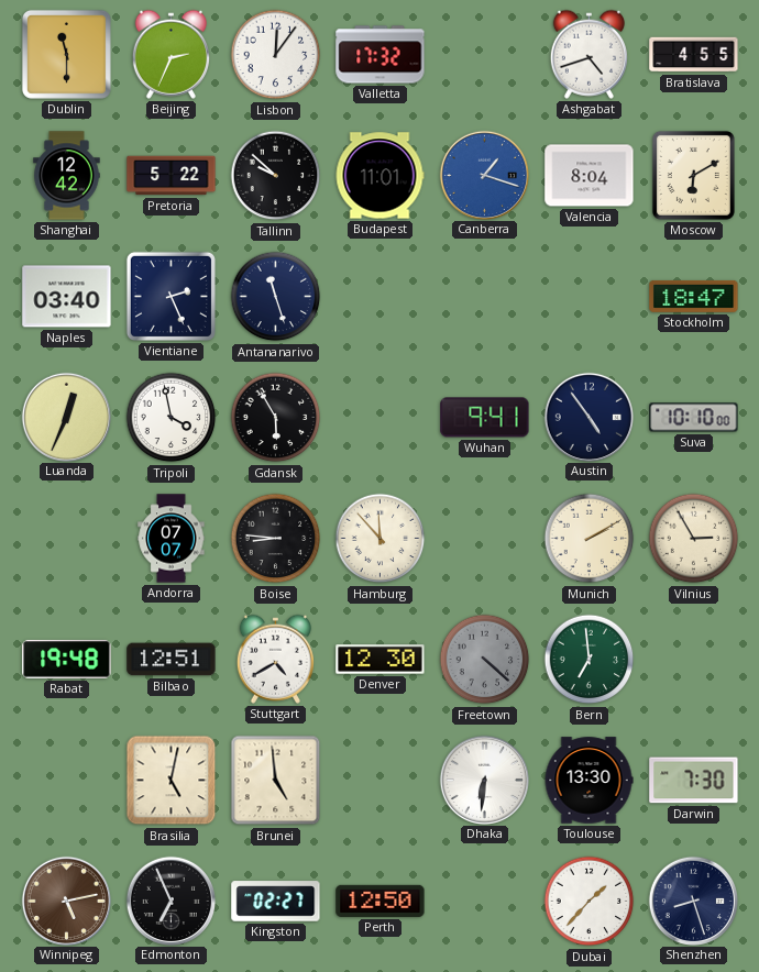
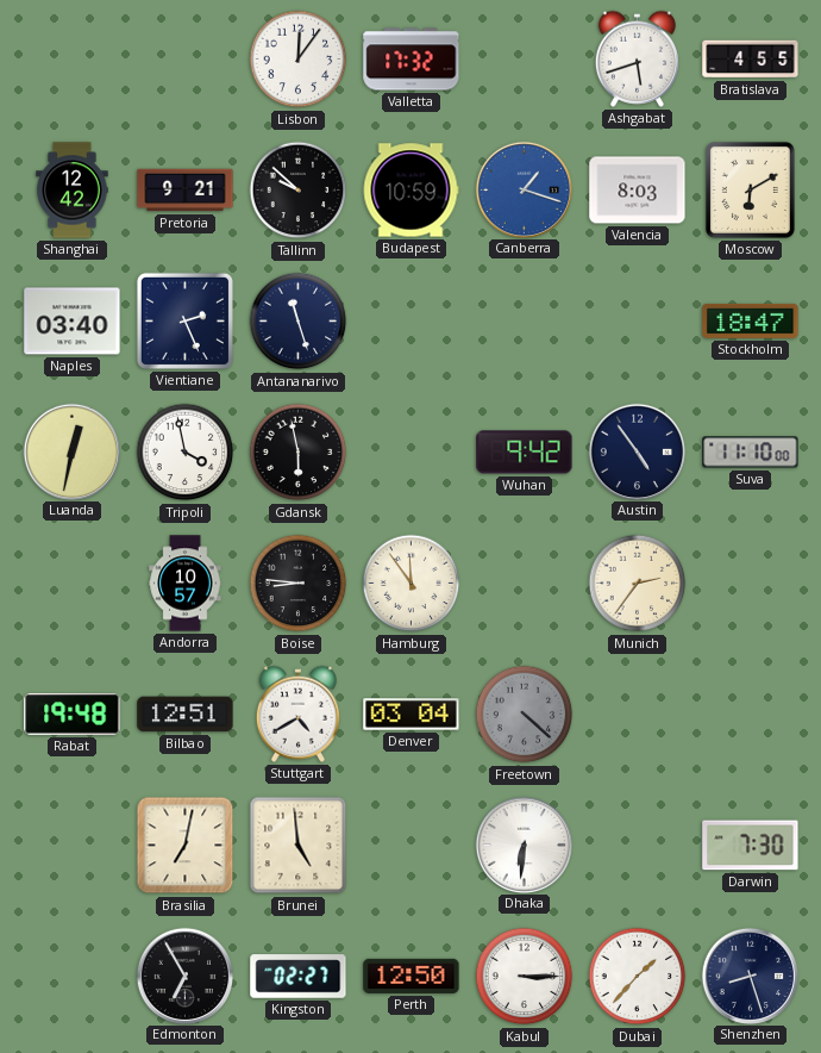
Dublin: 11:30 -> none
Beijing: 2:34 -> none
Ashgabat: 4:42 -> 5:42
Pretoria: 5:22 -> 9:21
Budapest: 11:01 -> 10:59
Valencia: 8:04 -> 8:03
Luanda: 12:34 -> 12:32
Gdansk: 5:55 -> 5:58
Wuhan: 9:41 -> 9:42
Suva: 10:10 -> 11:10
Andorra: 07:07 -> 10:57
Hamburg: 11:53 -> 11:54
Munich: 2:10 -> 2:36
Vilnius: 2:55 -> none
Denver: 12:30 -> 03:04
Bern: 6:59 -> none
Brasilia: 5:02 -> 7:02
Toulouse: 13:30 -> none
Winnipeg: 5:13 -> none
Edmonton: 6:56 -> 6:55
Kabul: none -> 3:15
